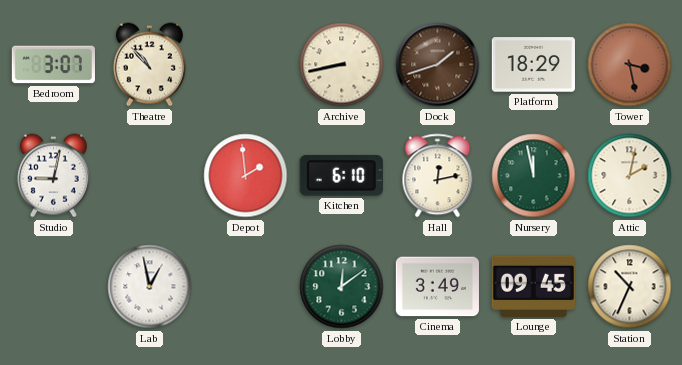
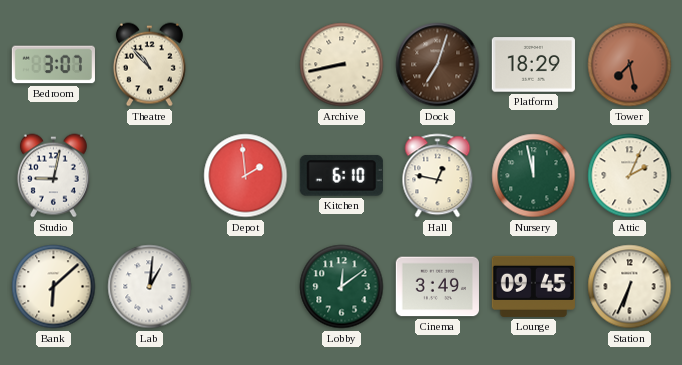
Dock: 1:42 -> 7:03
Tower: 3:28 -> 7:28
Hall: 12:13 -> 12:47
Attic: 2:02 -> 2:04
Bank: none -> 6:08
Lab: 12:58 -> 1:01
Station: 10:34 -> 6:34
